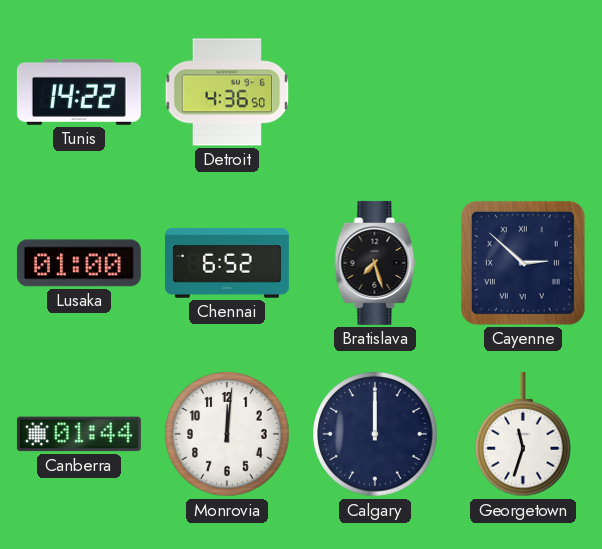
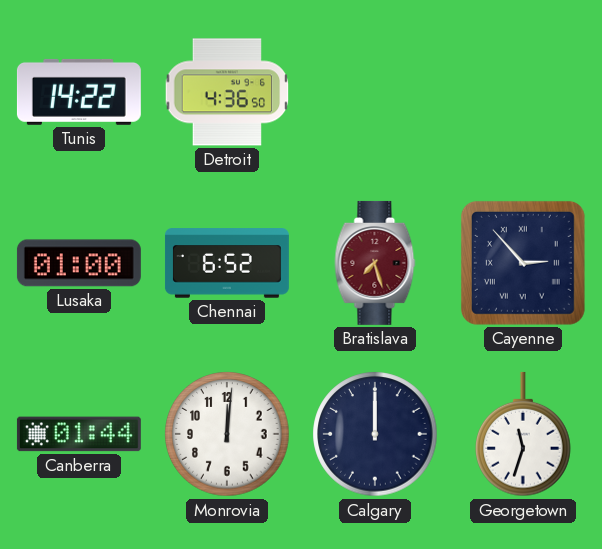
Bratislava dial: black -> burgundy
Cayenne: 2:52 -> 2:53
